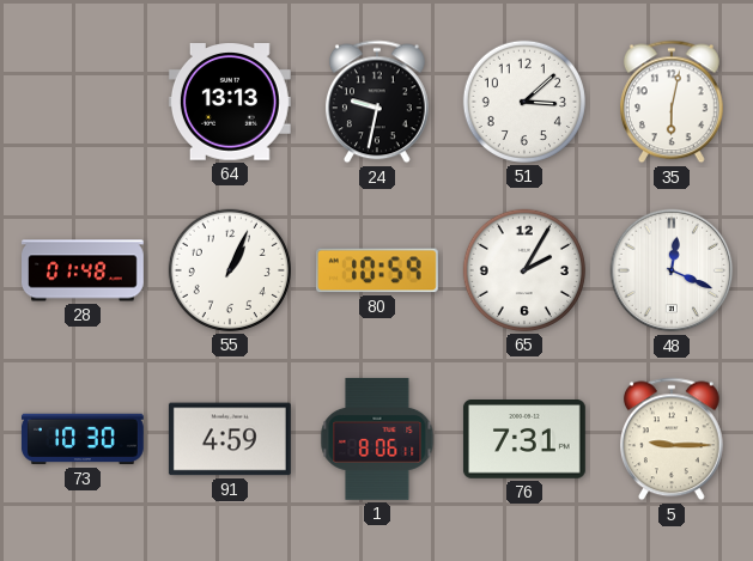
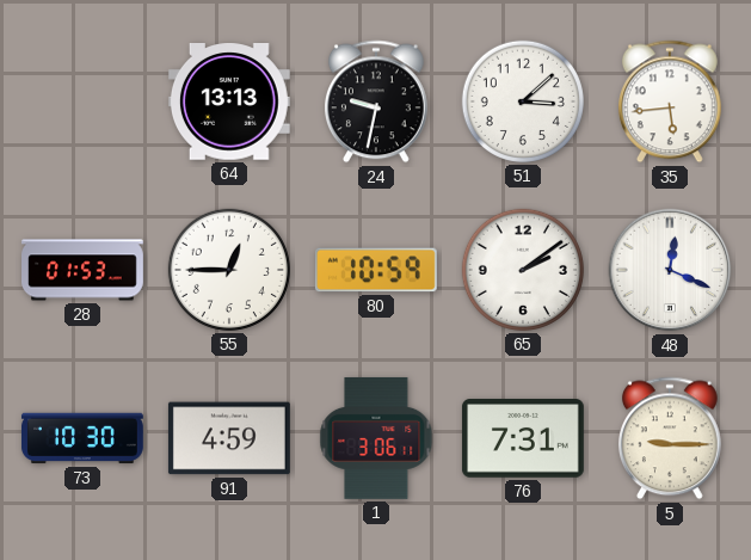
35: 6:02 -> 5:44
28: 01:48 -> 01:53
55: 1:04 -> 12:45
65: 2:05 -> 2:09
1: 8:06 -> 3:06
